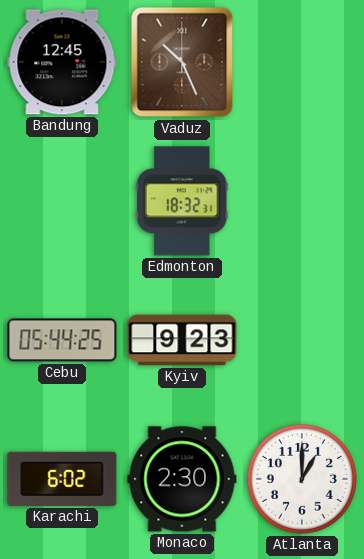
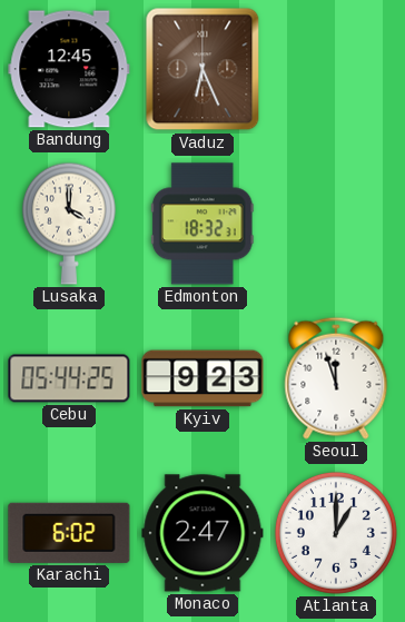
Vaduz: 10:26 -> 6:26
Lusaka: none -> 4:00
Seoul: none -> 11:57
Monaco: 2:30 -> 2:47
